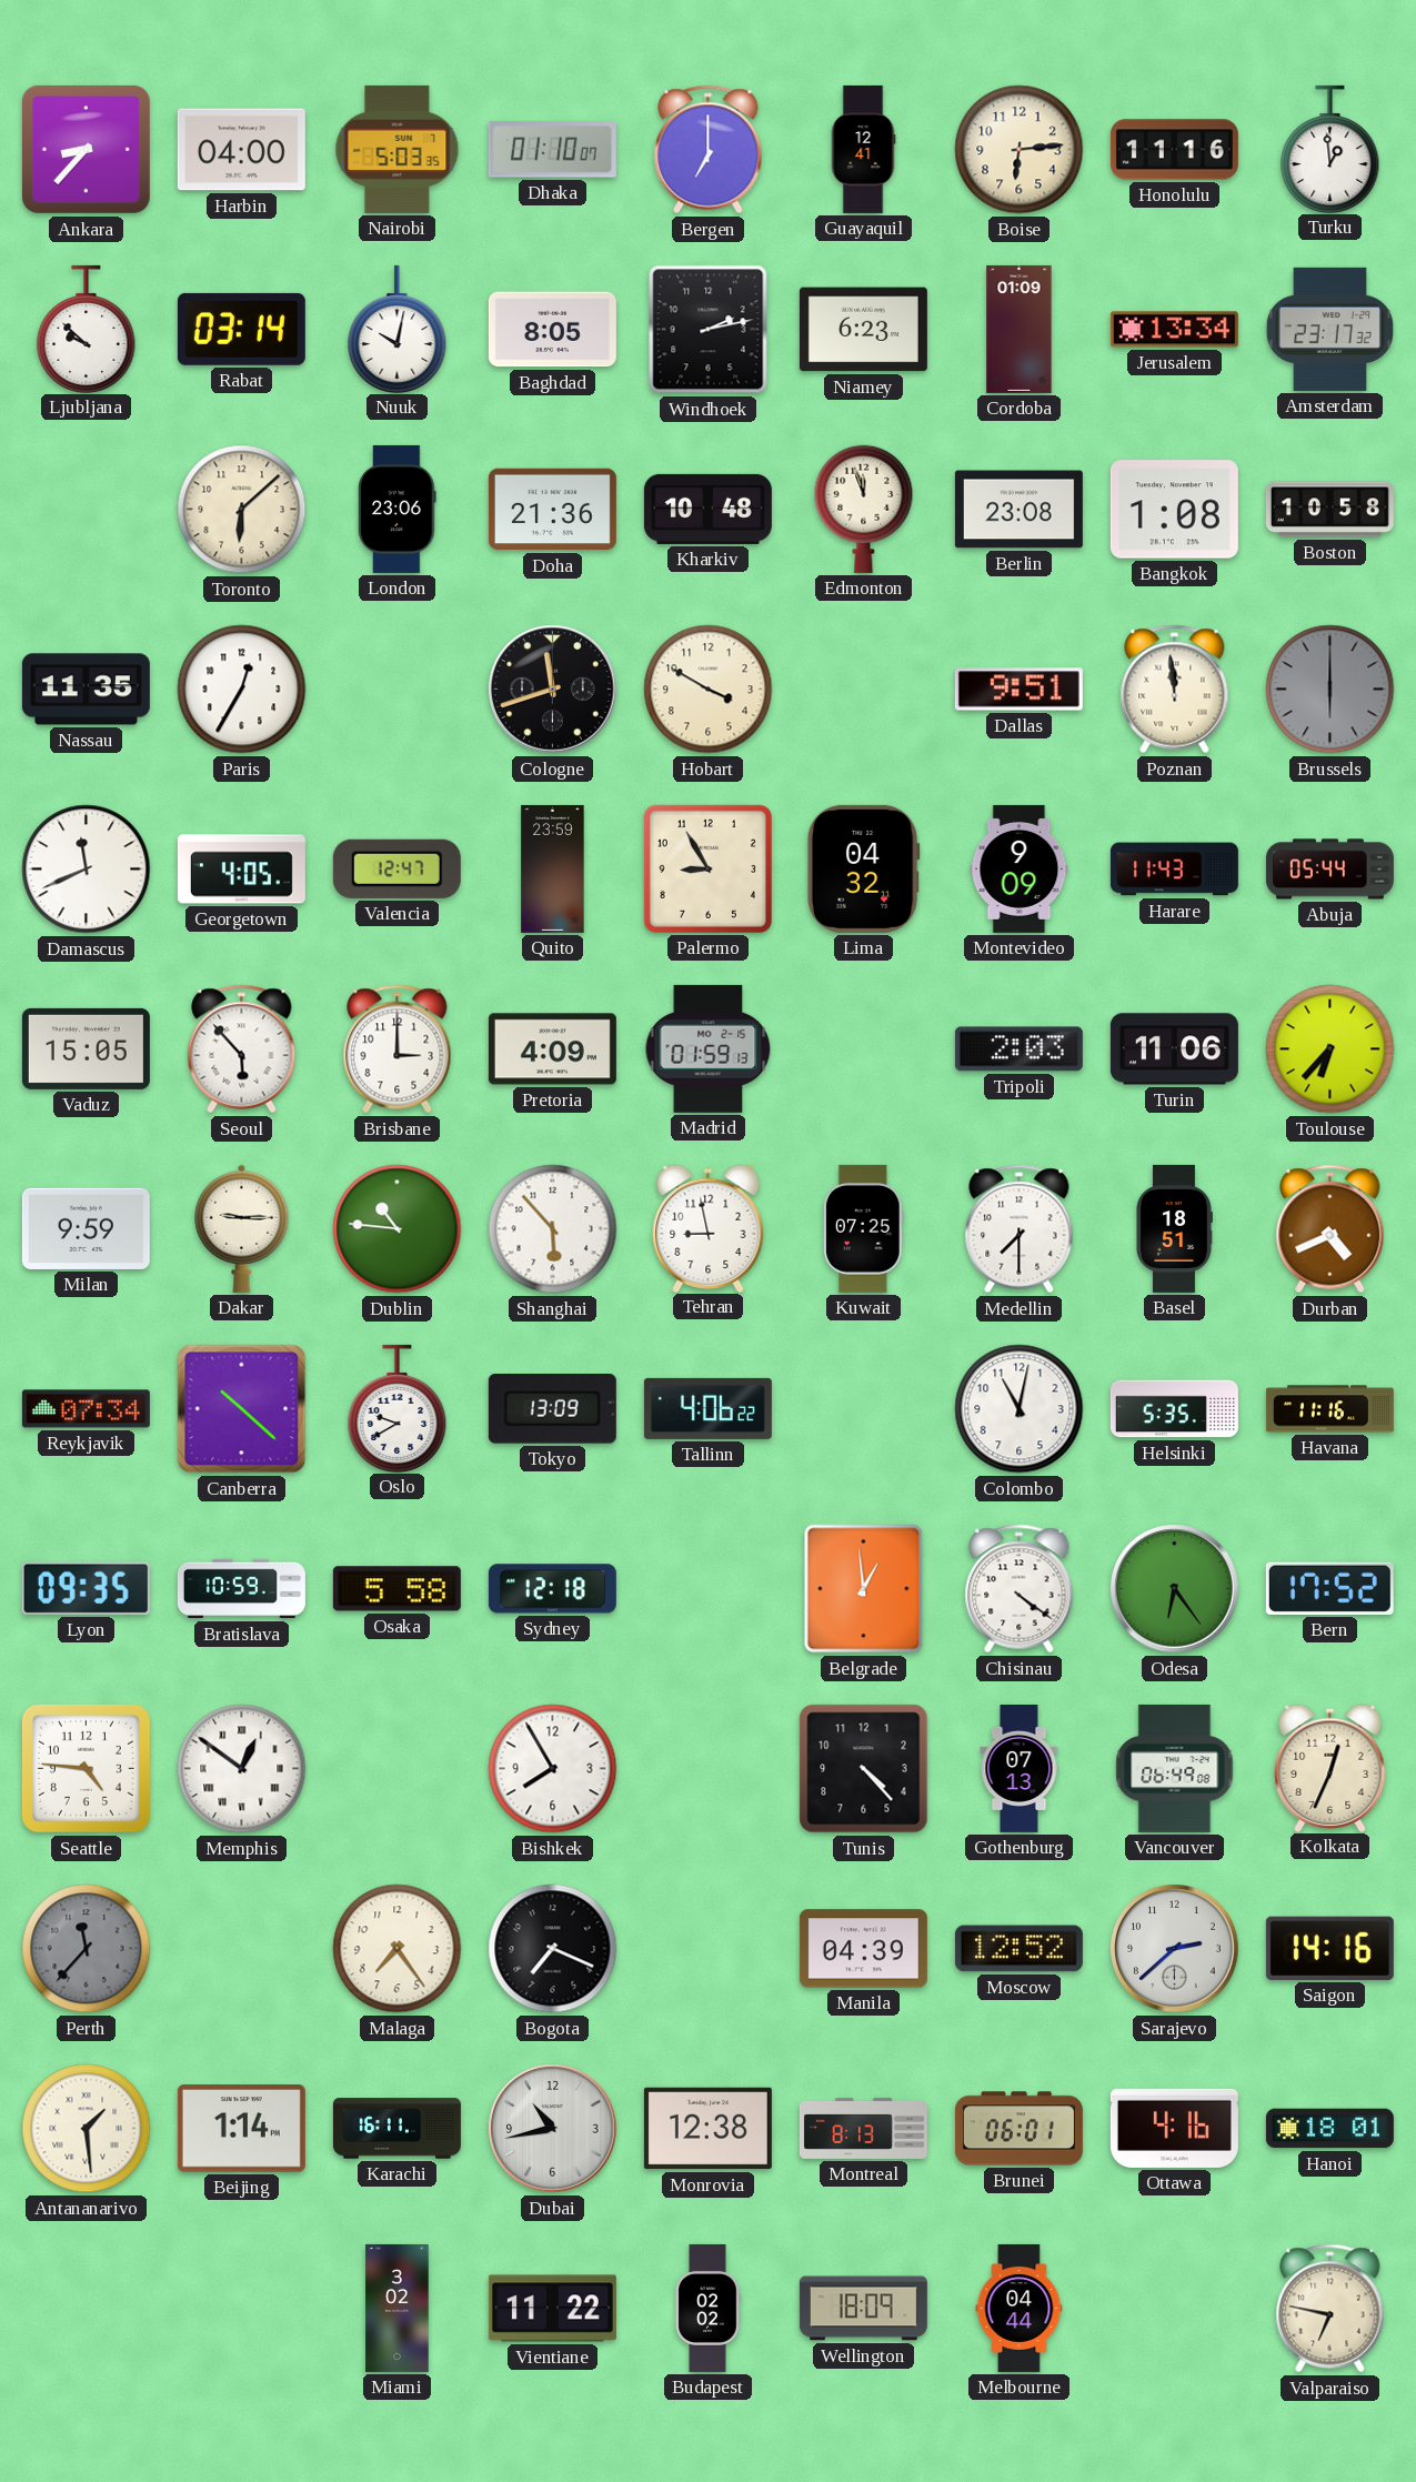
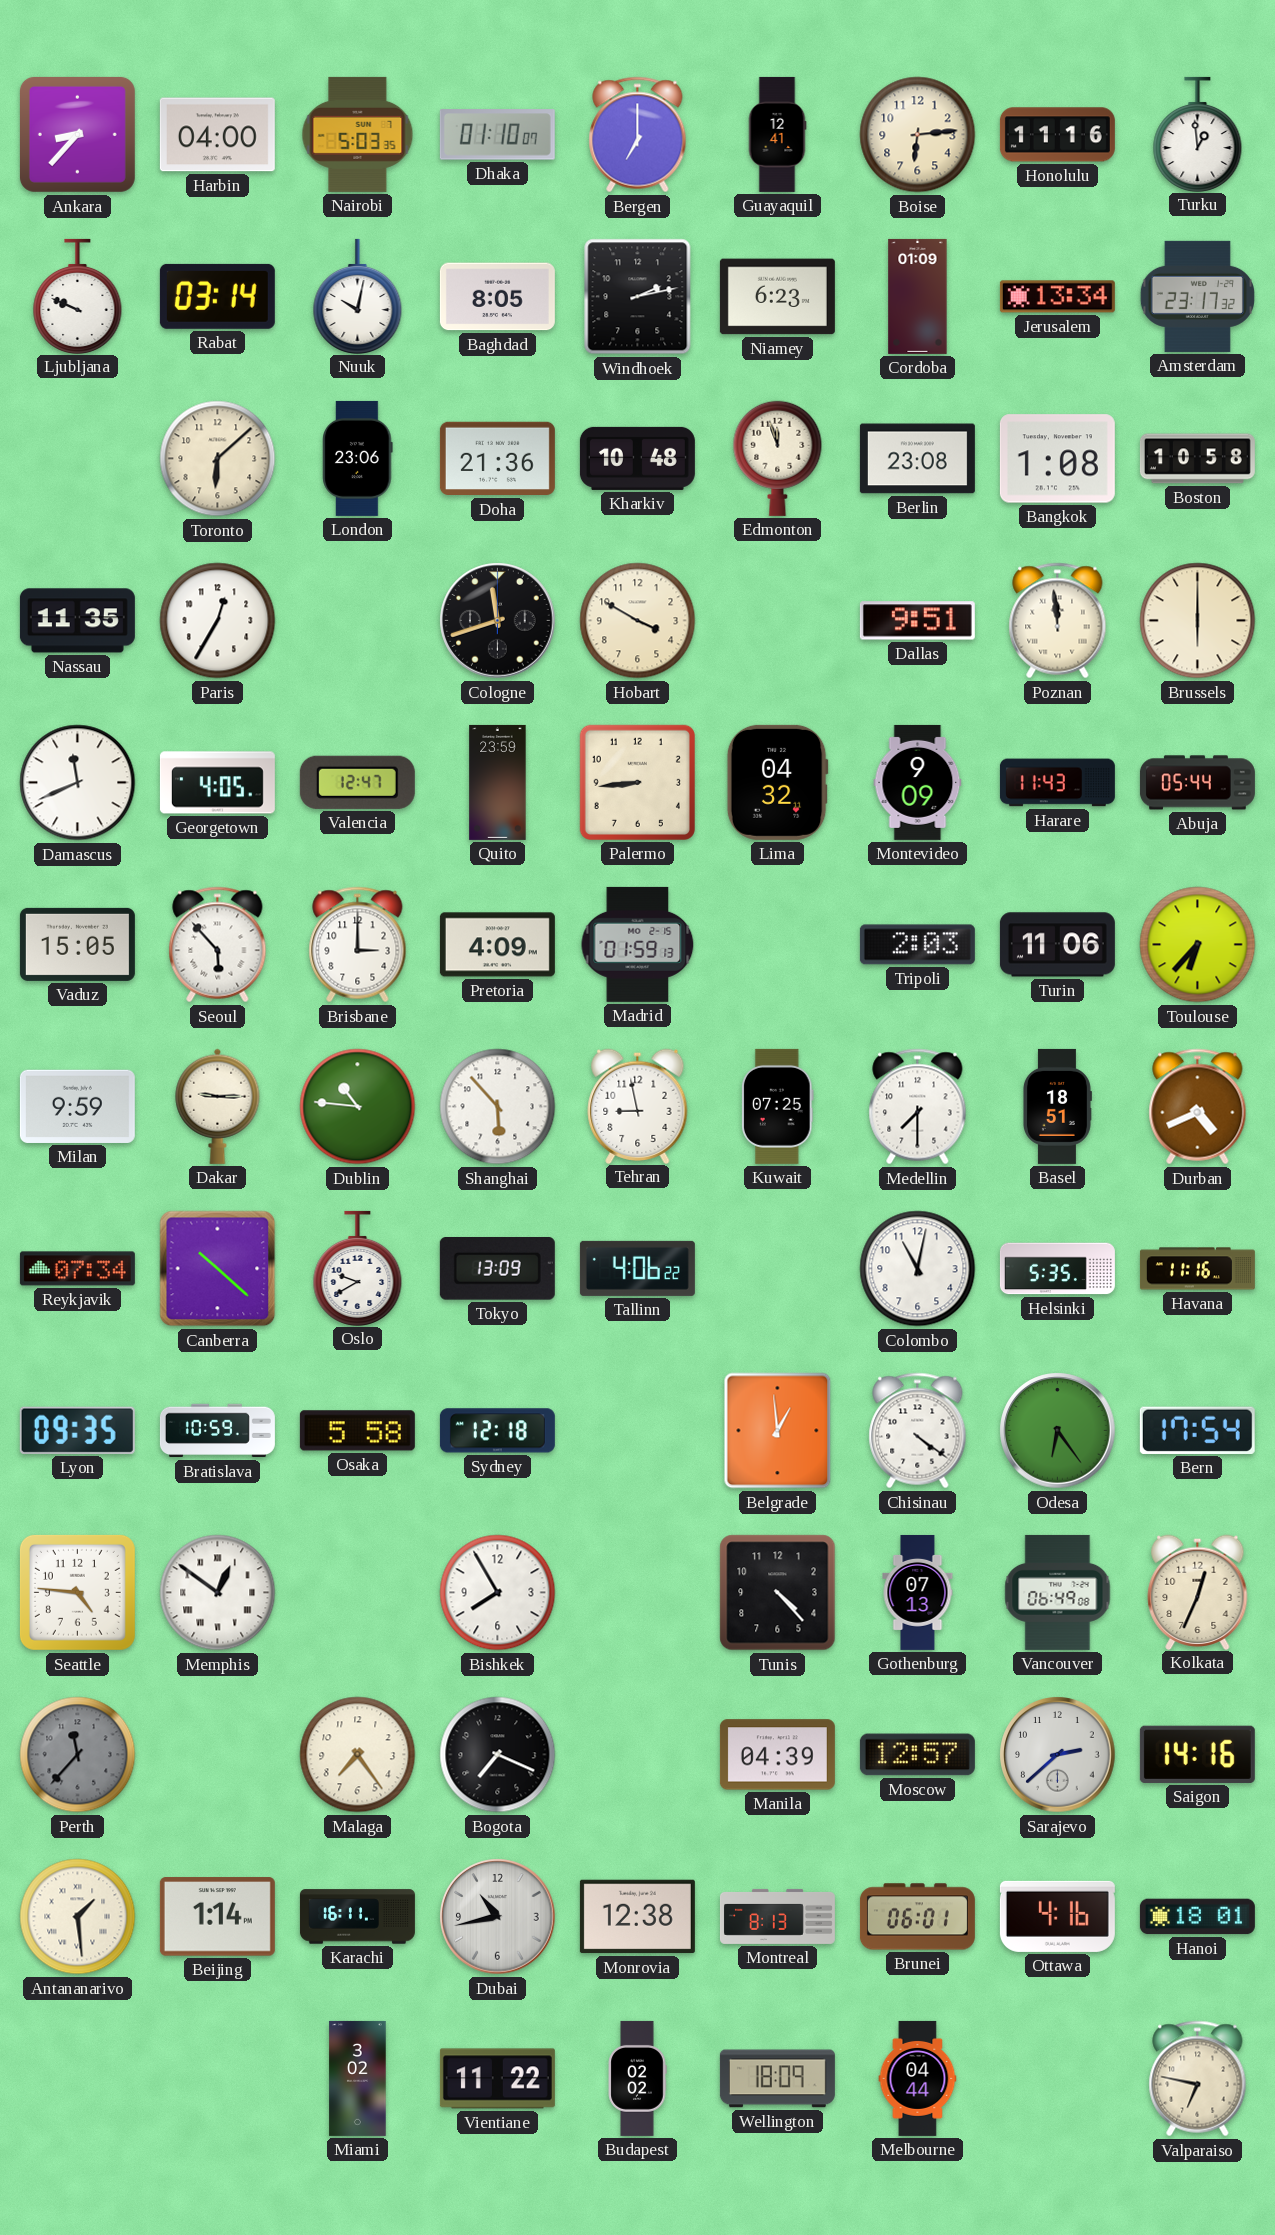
Ljubljana: 9:52 -> 9:49
Brussels dial: grey -> cream
Palermo: 8:55 -> 8:44
Bern: 17:52 -> 17:54
Moscow: 12:52 -> 12:57
